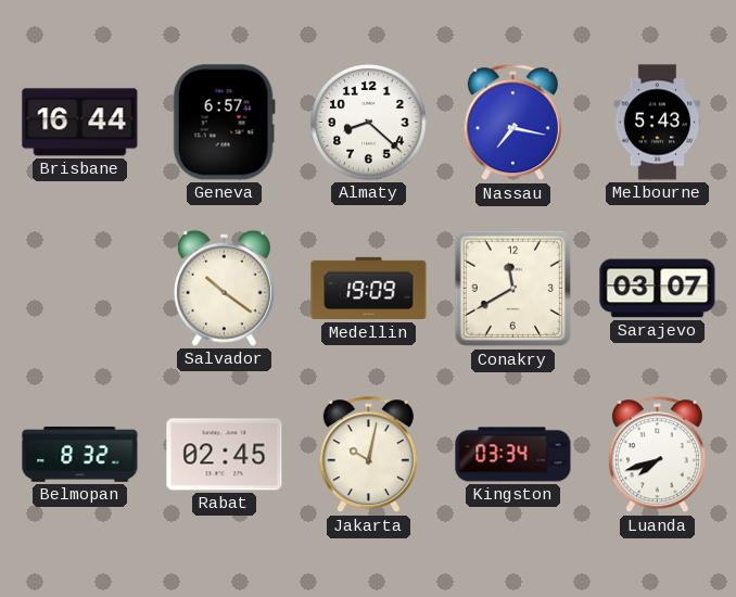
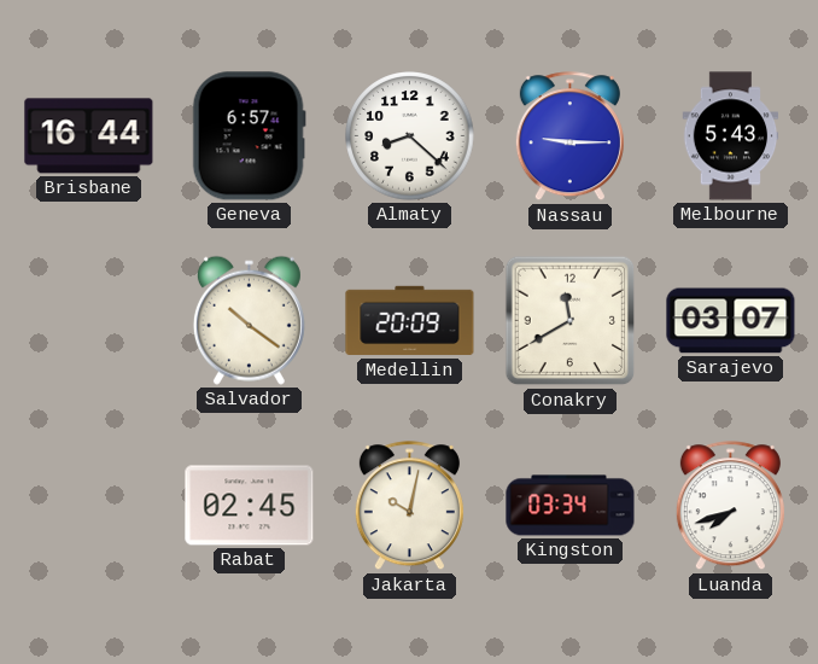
Nassau: 7:17 -> 9:15
Medellin: 19:09 -> 20:09
Belmopan: 8:32 -> none
